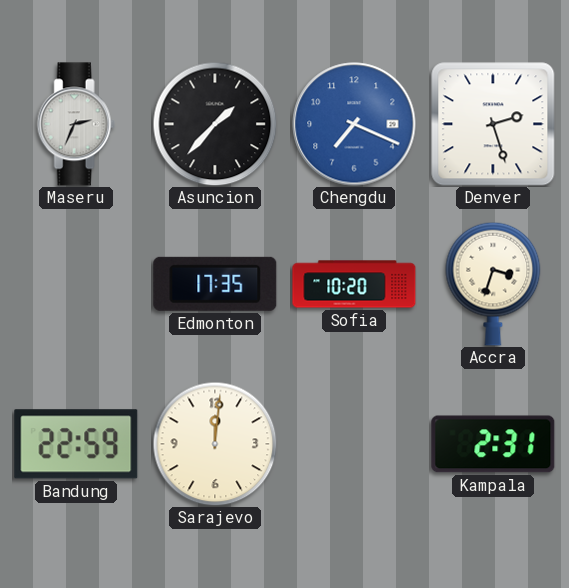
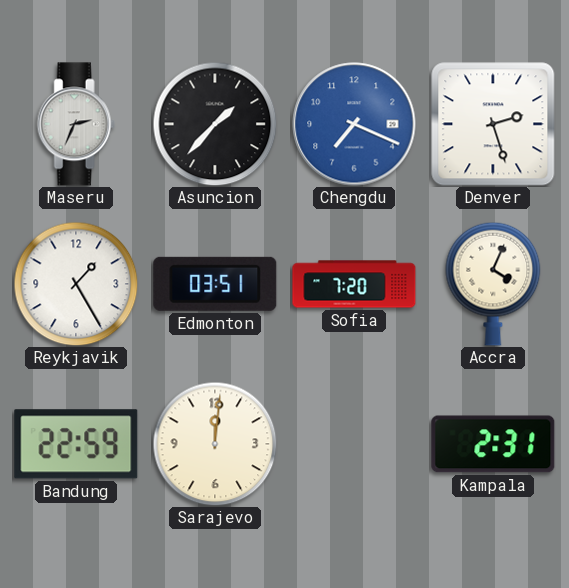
Reykjavik: none -> 1:25
Edmonton: 17:35 -> 03:51
Sofia: 10:20 -> 7:20
Accra: 3:33 -> 4:04
